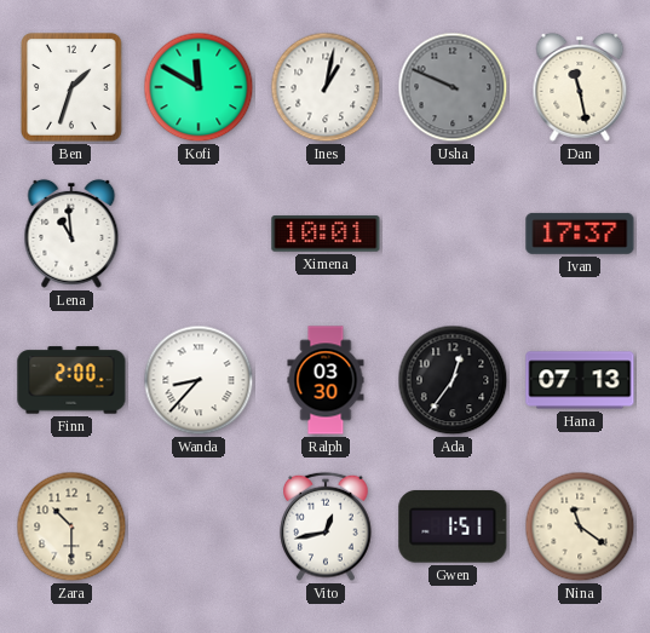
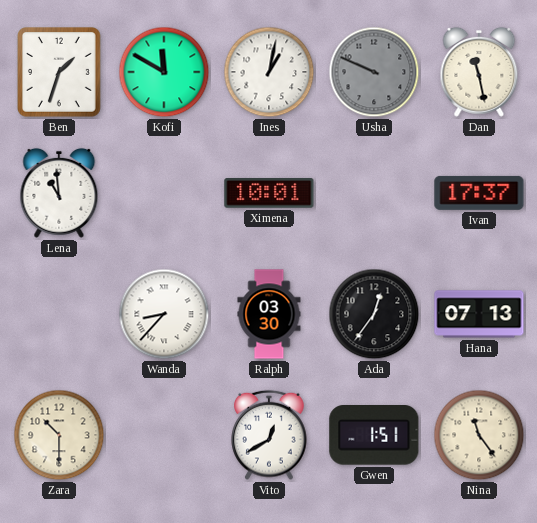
Finn: 2:00 -> none
Vito: 12:43 -> 12:40
Nina: 11:21 -> 11:24
